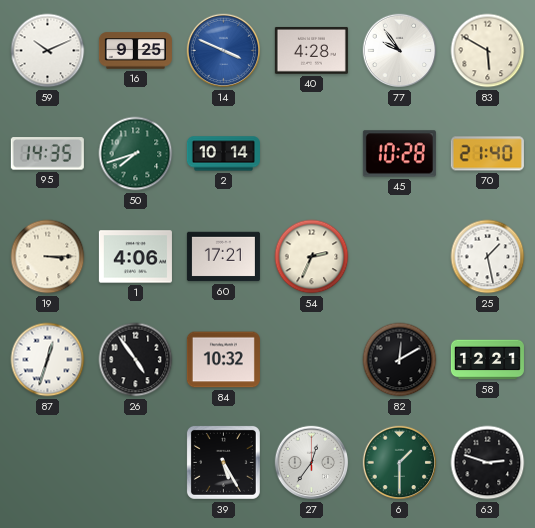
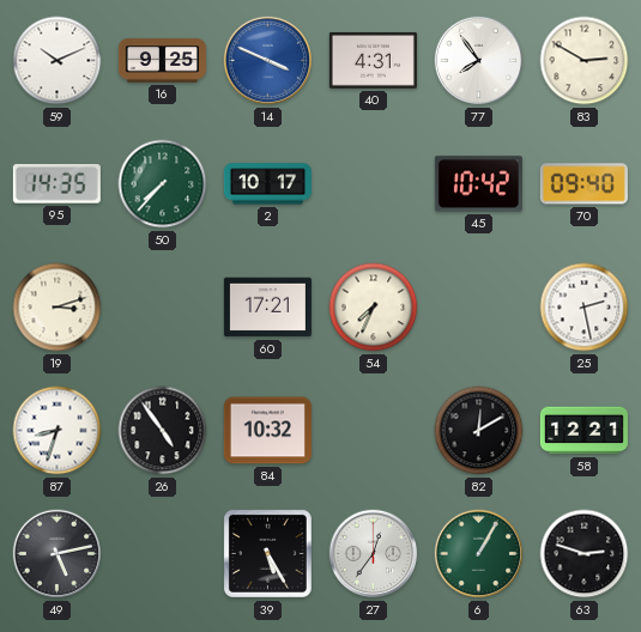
40: 4:28 -> 4:31
77: 9:54 -> 7:54
83: 5:50 -> 2:50
50: 7:42 -> 7:37
2: 10:14 -> 10:17
45: 10:28 -> 10:42
70: 21:40 -> 09:40
19: 3:15 -> 3:12
1: 4:06 -> none
54: 2:34 -> 7:34
25: 1:28 -> 2:28
87: 12:33 -> 8:33
49: none -> 5:13
6: 1:30 -> 1:05
